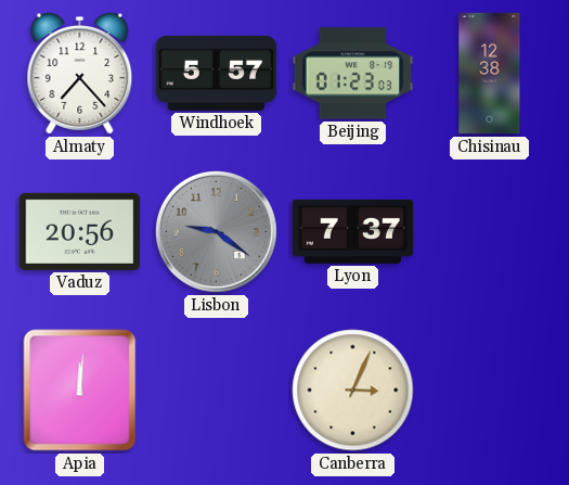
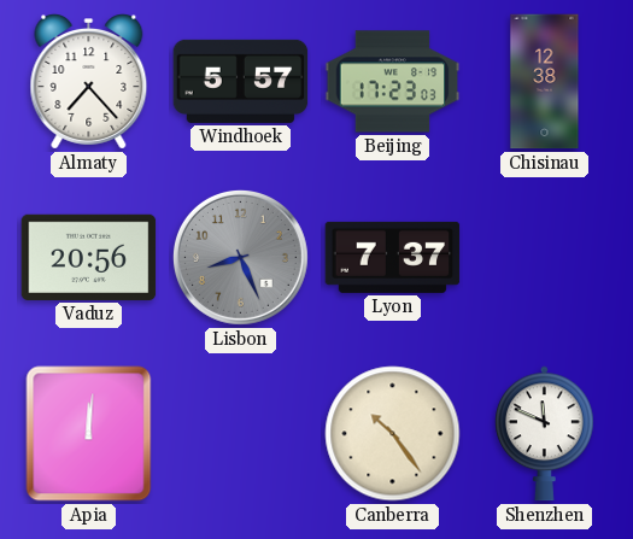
Beijing: 01:23 -> 17:23
Lisbon: 9:21 -> 8:26
Canberra: 3:04 -> 10:24
Shenzhen: none -> 11:49
